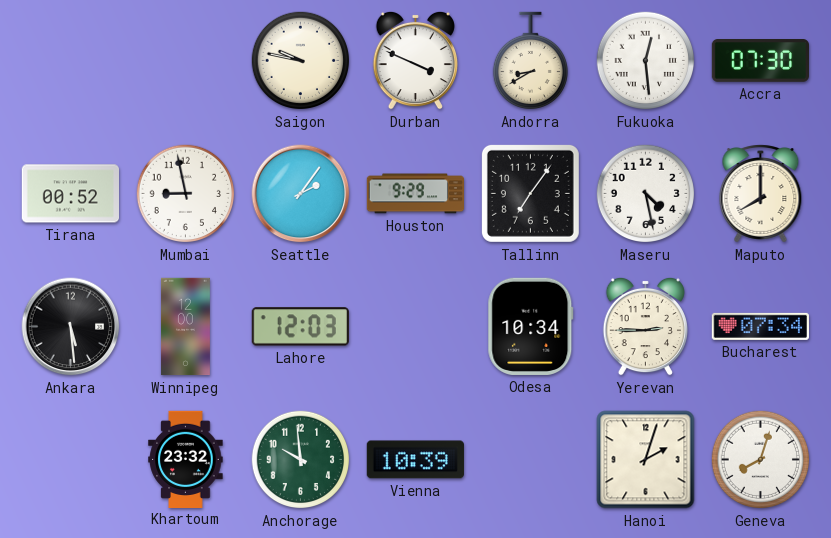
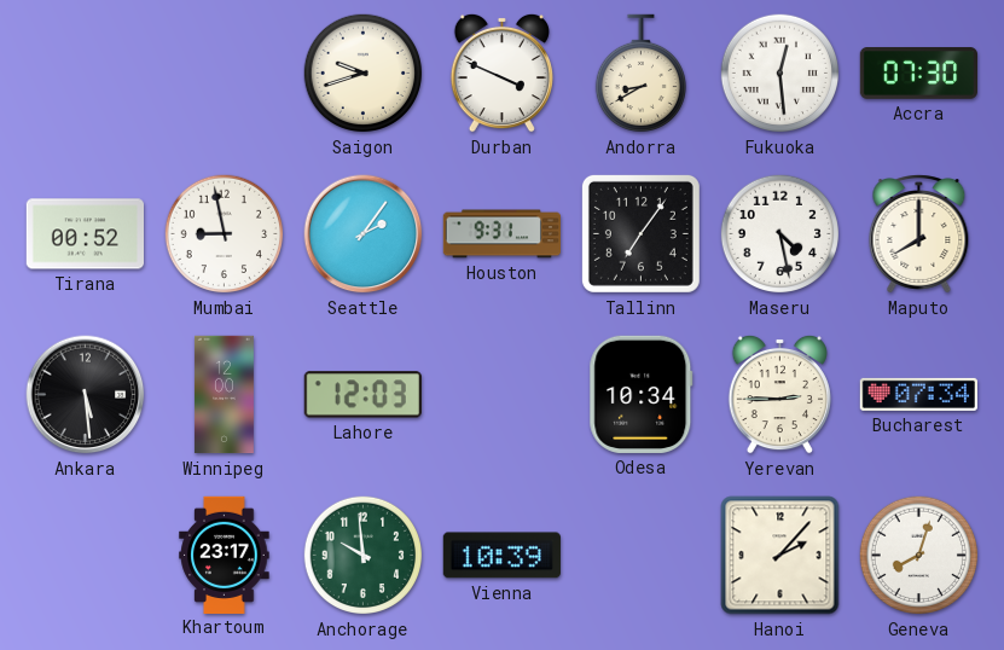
Saigon: 9:47 -> 9:42
Houston: 9:29 -> 9:31
Khartoum: 23:32 -> 23:17
Hanoi: 2:03 -> 2:07
